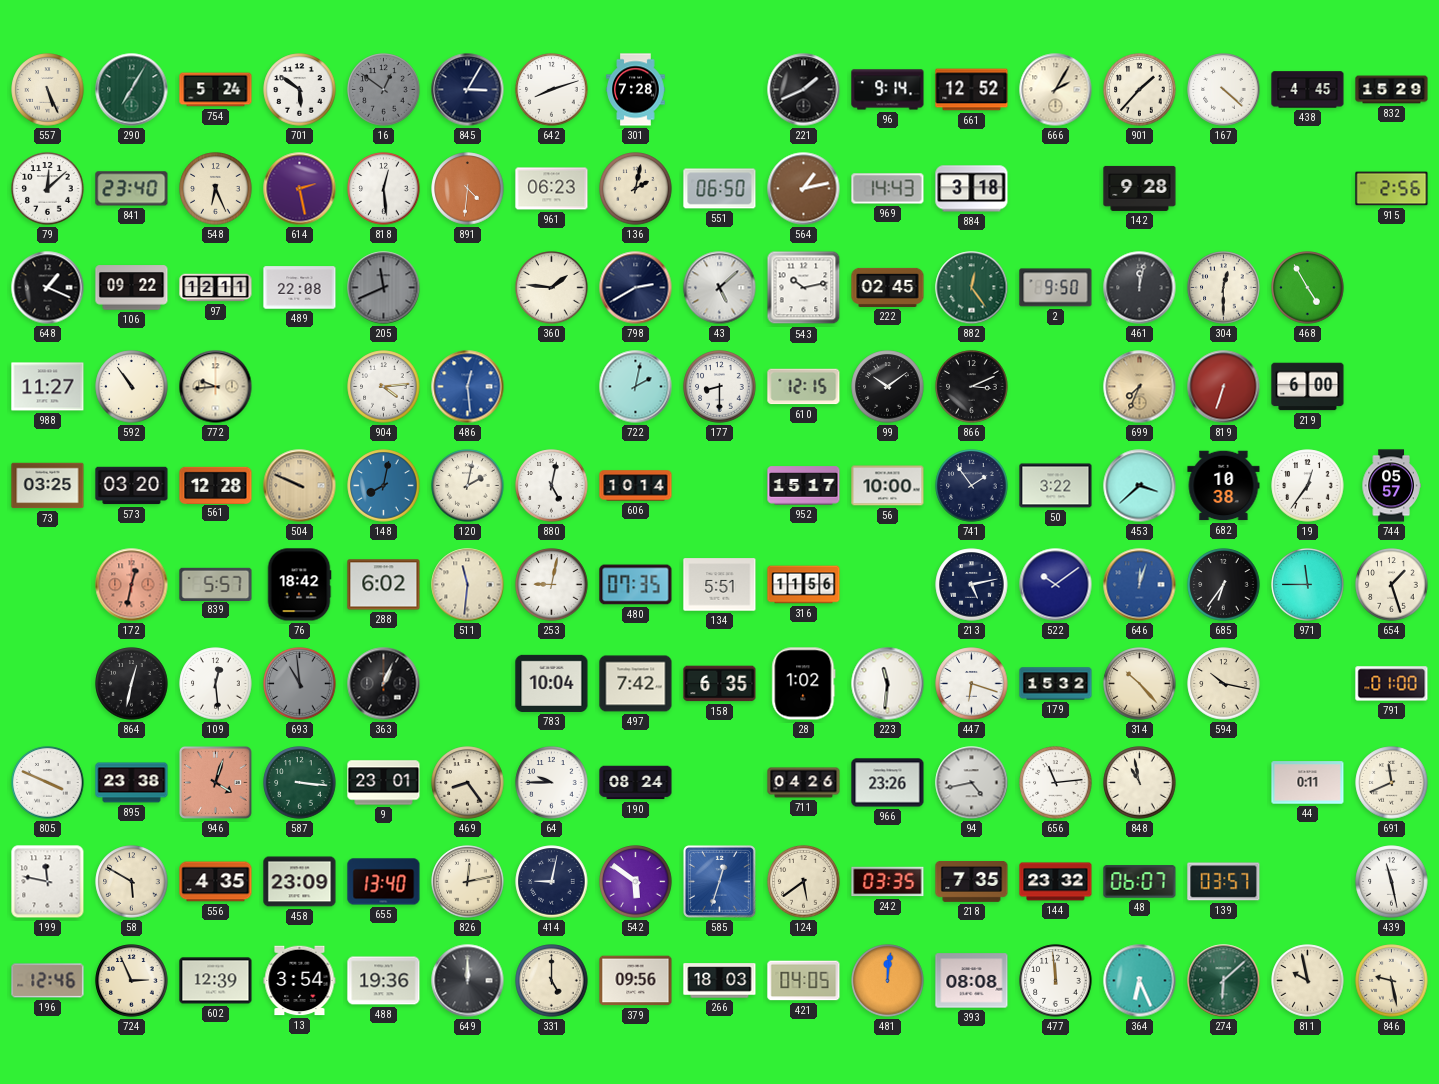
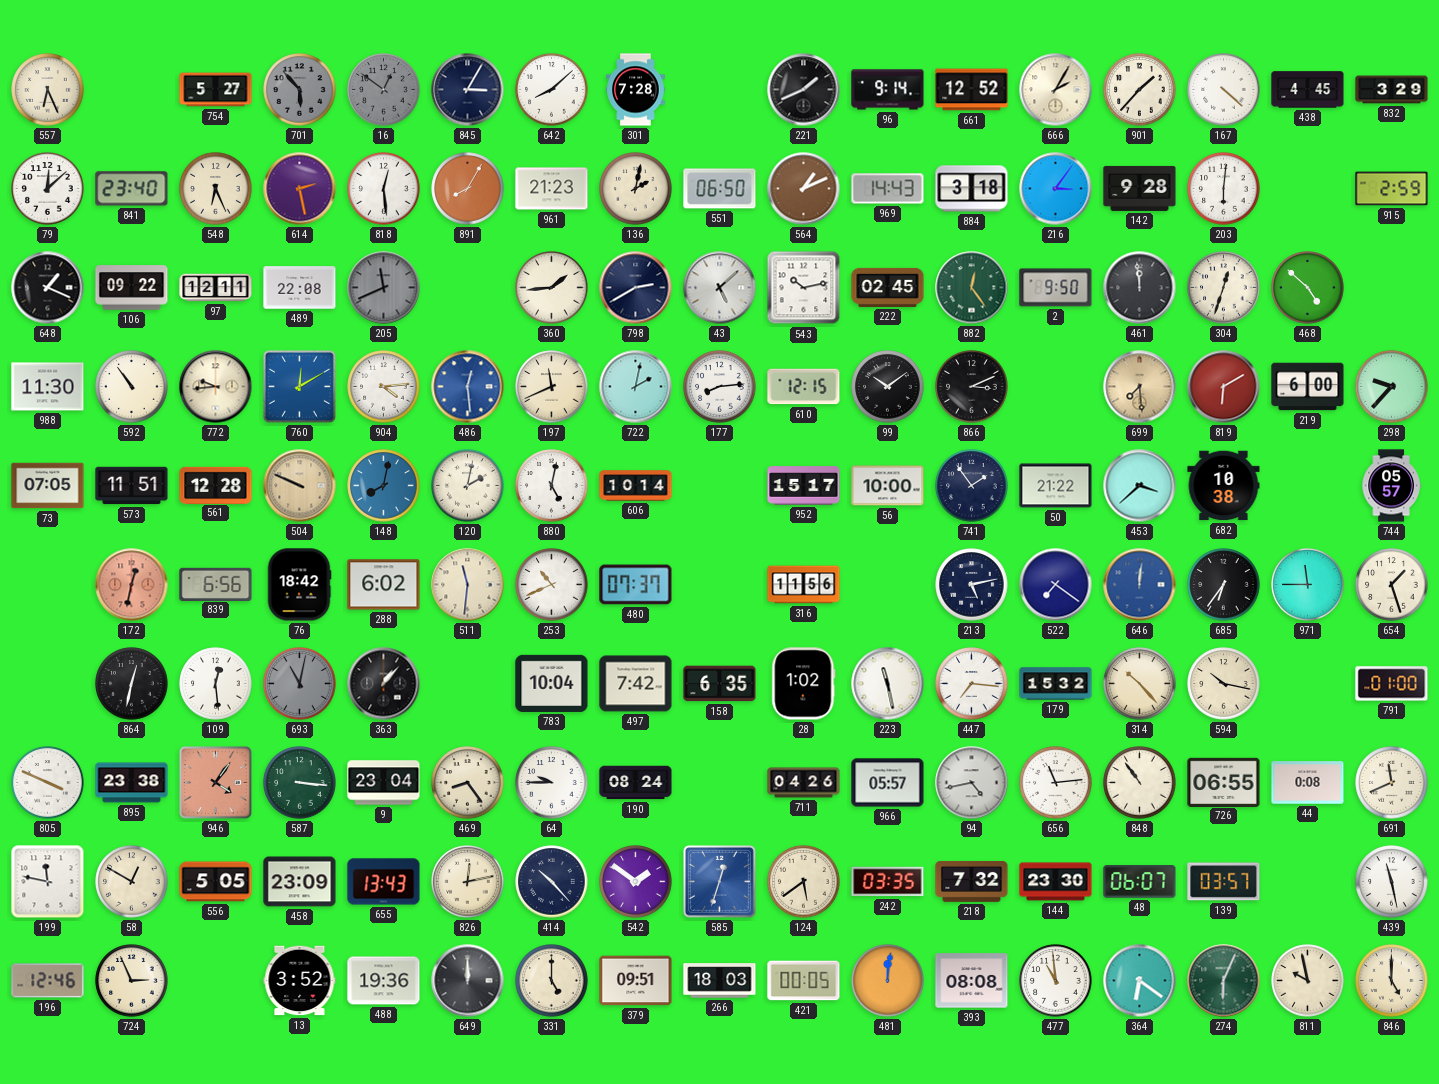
557: 5:26 -> 6:26
290: 7:05 -> none
754: 5:24 -> 5:27
701: 5:51 -> 5:53
701 dial: white -> grey
642: 8:12 -> 8:08
832: 15:29 -> 3:29
891: 4:31 -> 8:05
961: 06:23 -> 21:23
564: 1:13 -> 1:11
216: none -> 3:06
203: none -> 6:01
915: 2:56 -> 2:59
360: 1:46 -> 1:44
461: 12:02 -> 11:59
304: 12:30 -> 12:33
468: 4:55 -> 4:52
988: 11:27 -> 11:30
760: none -> 12:10
197: none -> 11:41
177: 8:30 -> 8:14
699: 7:34 -> 7:29
819: 6:33 -> 6:10
298: none -> 9:37
73: 03:25 -> 07:05
573: 03:20 -> 11:51
50: 3:22 -> 21:22
19: 12:36 -> none
839: 5:57 -> 6:56
253: 9:02 -> 10:41
480: 07:35 -> 07:37
134: 5:51 -> none
522: 10:09 -> 7:21
646: 12:03 -> 12:01
693: 10:59 -> 11:02
363: 1:04 -> 1:07
223: 11:31 -> 11:28
447: 6:18 -> 7:16
946: 4:03 -> 4:06
9: 23:01 -> 23:04
966: 23:26 -> 05:57
848: 10:58 -> 10:54
726: none -> 06:55
44: 0:11 -> 0:08
58: 5:50 -> 12:50
556: 4:35 -> 5:05
655: 13:40 -> 13:43
414: 9:02 -> 10:23
542: 5:51 -> 1:51
218: 7:35 -> 7:32
144: 23:32 -> 23:30
602: 12:39 -> none
13: 3:54 -> 3:52
379: 09:56 -> 09:51
421: 04:05 -> 00:05
477: 11:59 -> 10:59
364: 6:26 -> 6:21
274: 6:08 -> 6:04
846: 9:28 -> 5:00
